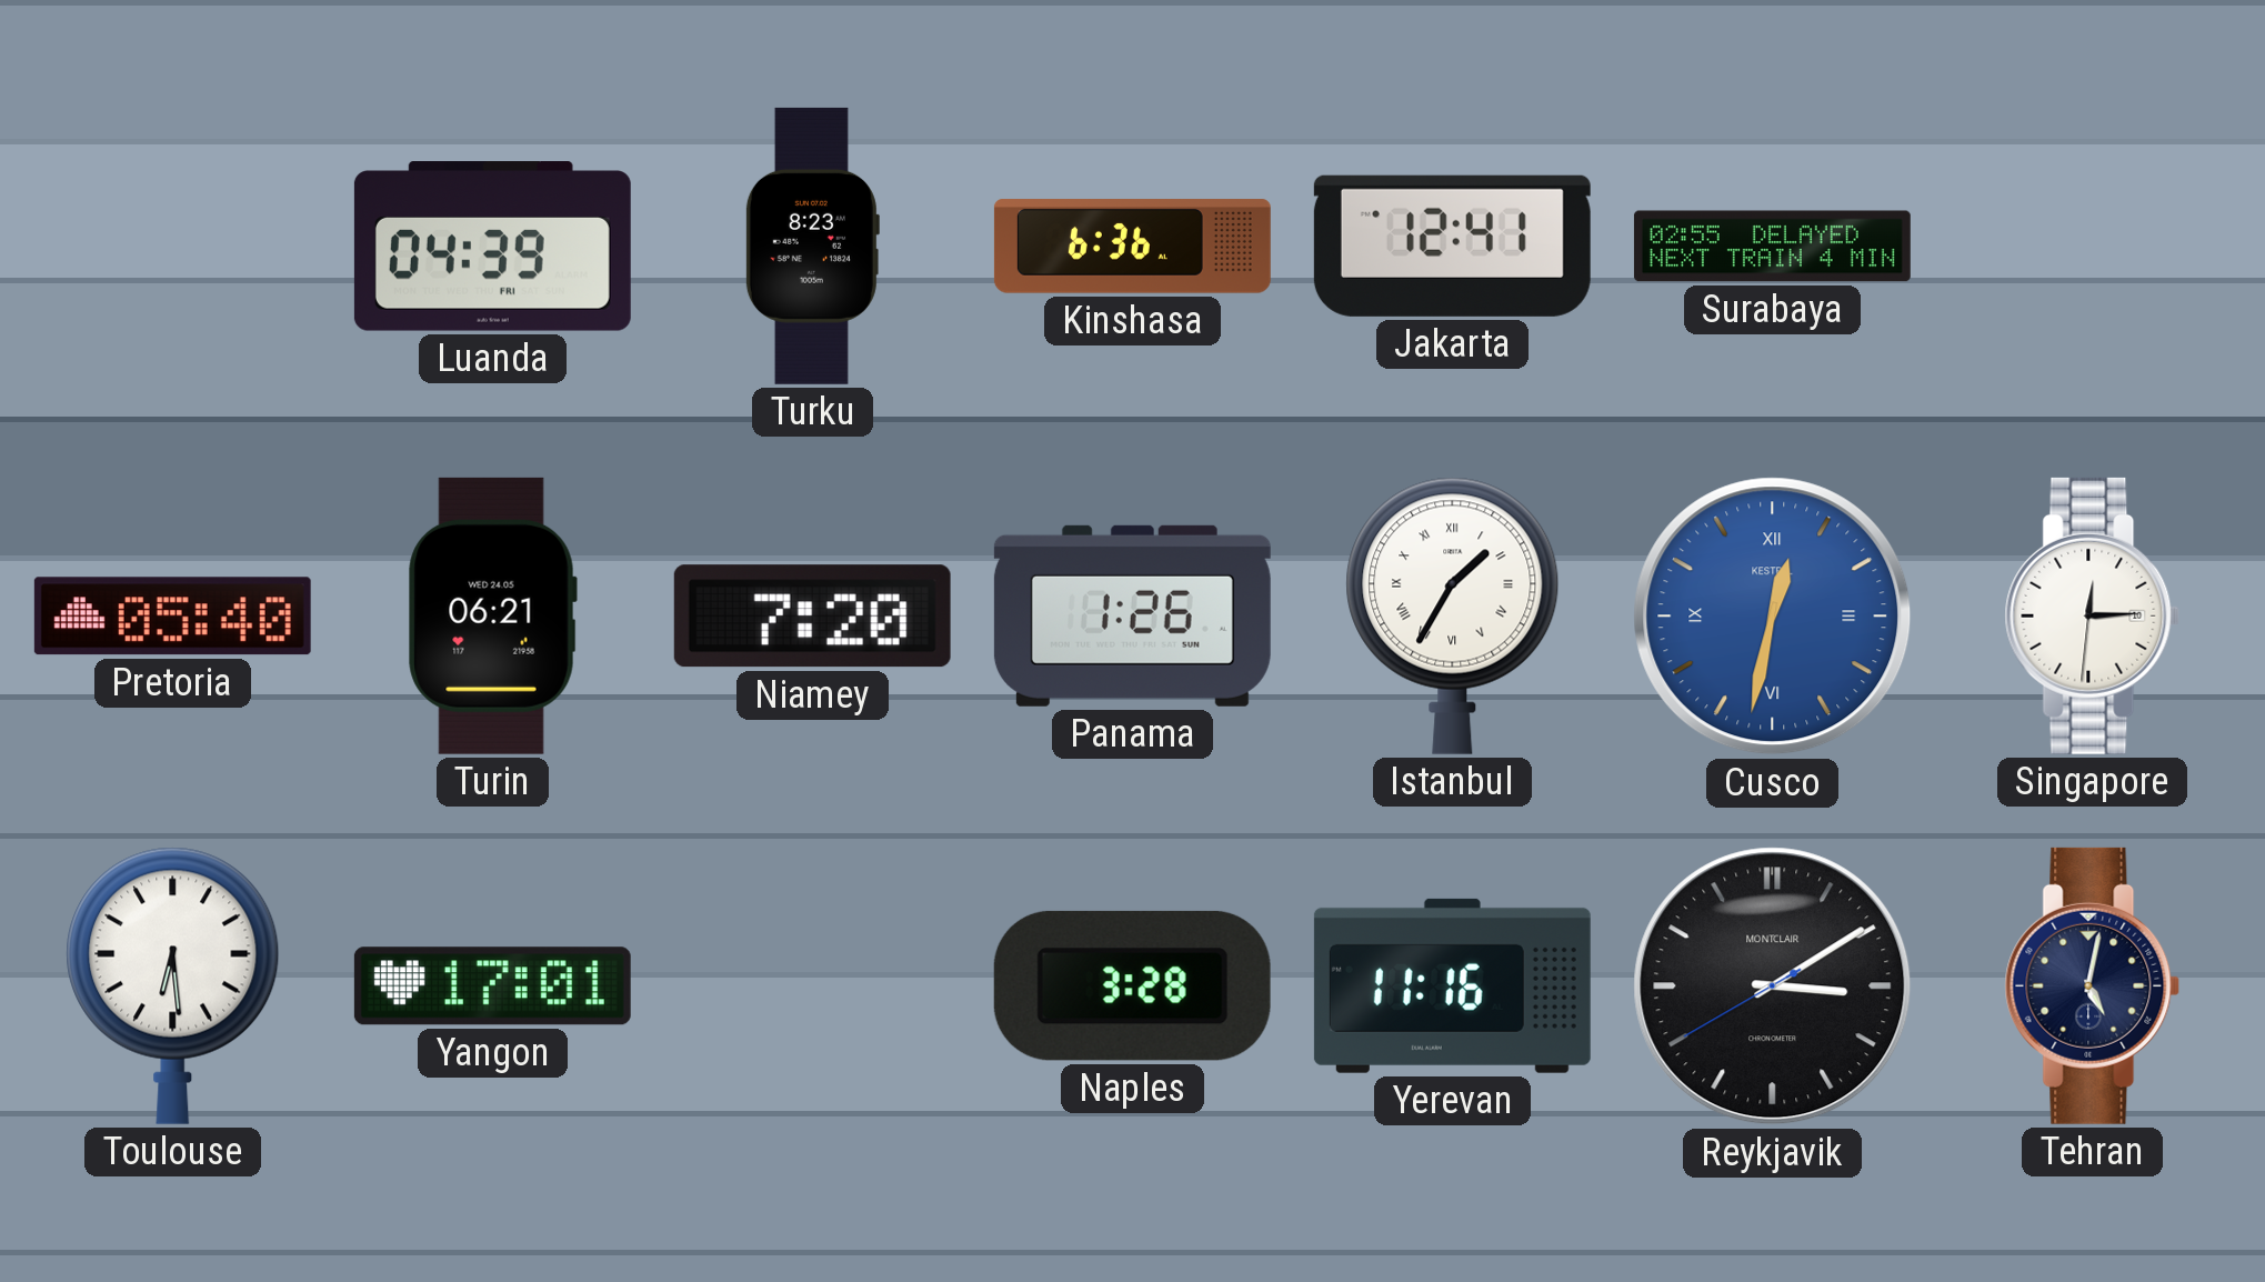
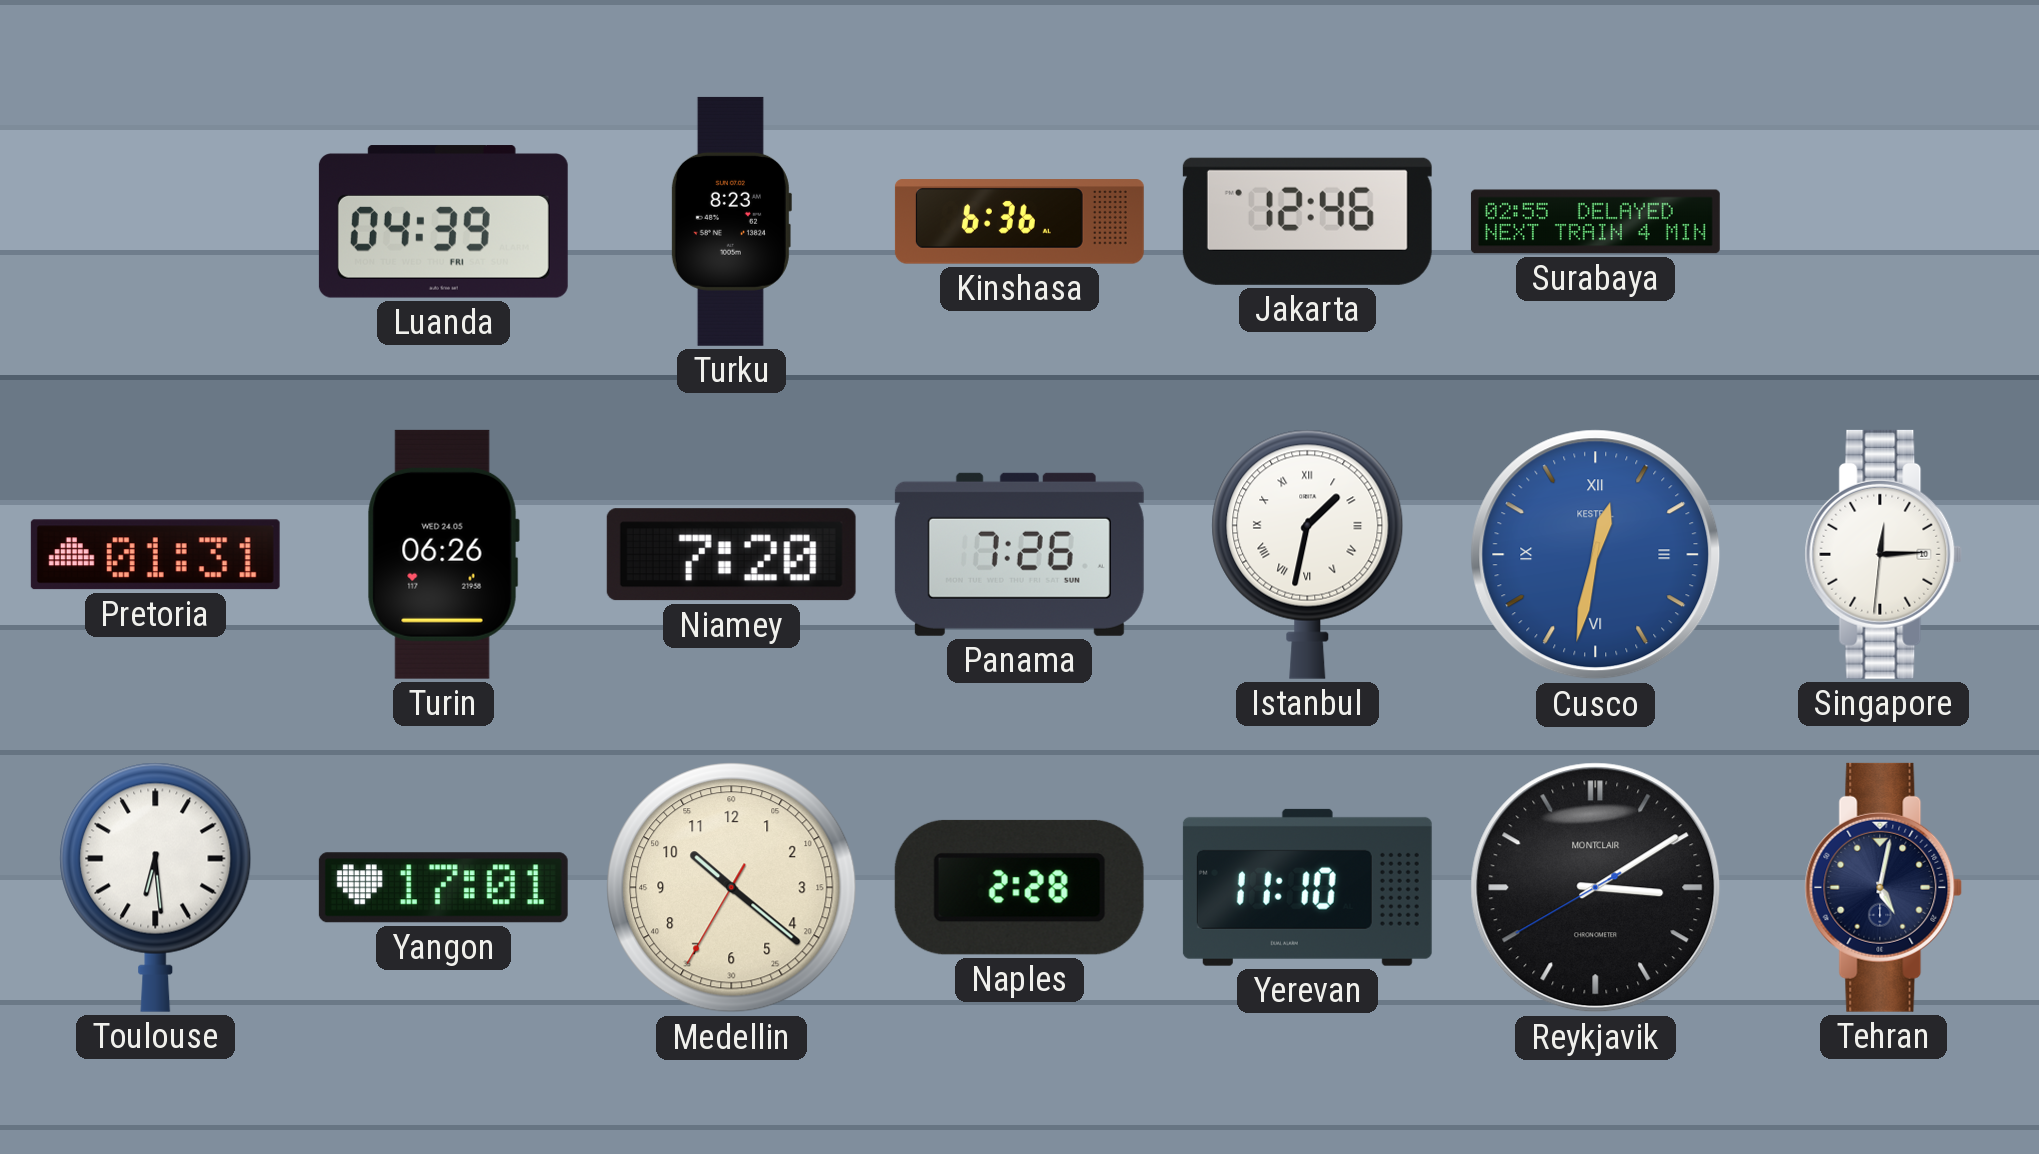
Jakarta: 12:41 -> 12:46
Pretoria: 05:40 -> 01:31
Turin: 06:21 -> 06:26
Panama: 1:26 -> 7:26
Istanbul: 1:35 -> 1:32
Medellin: none -> 10:21
Naples: 3:28 -> 2:28
Yerevan: 11:16 -> 11:10
